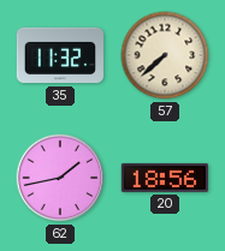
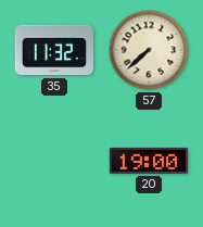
62: 1:43 -> none
20: 18:56 -> 19:00
